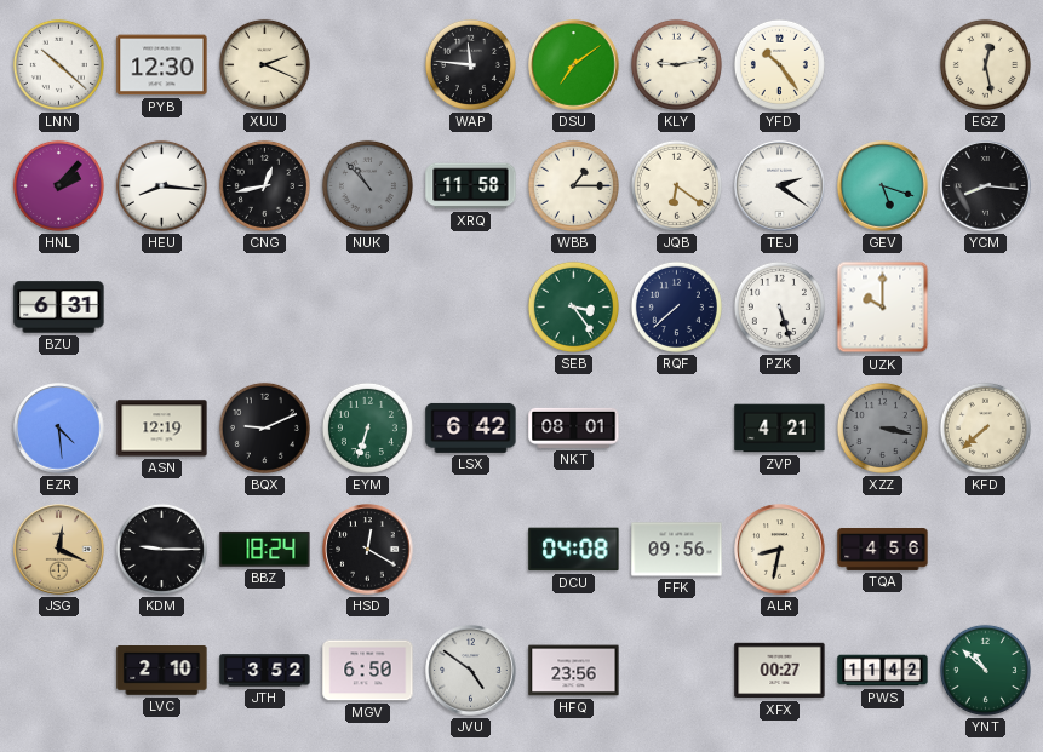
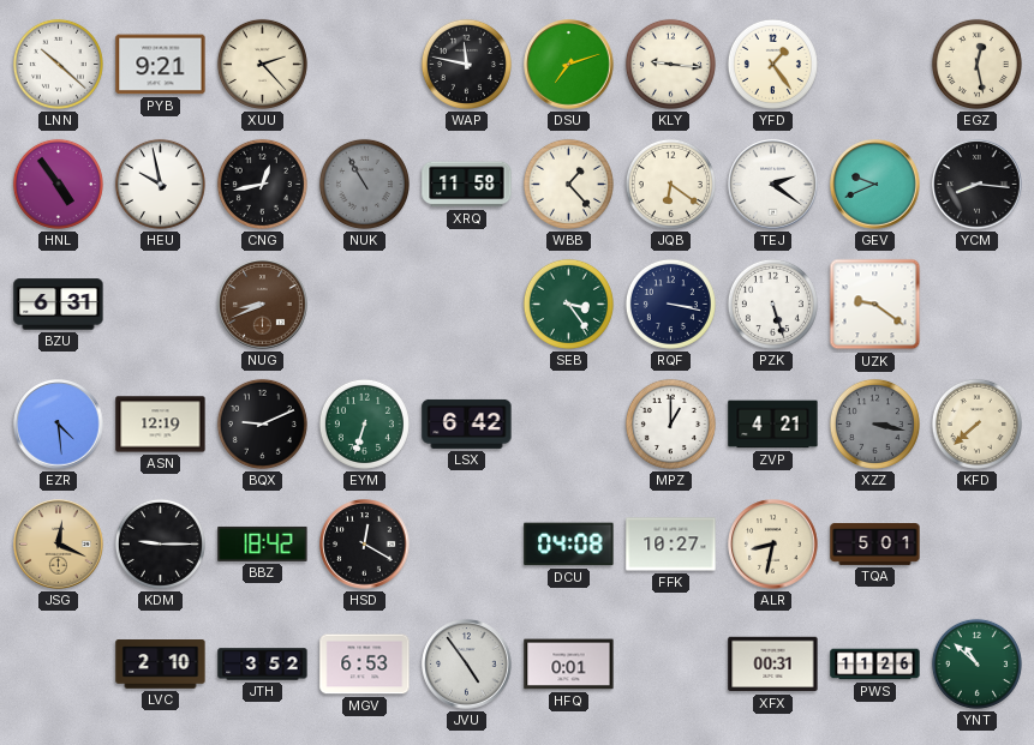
PYB: 12:30 -> 9:21
XUU: 2:19 -> 2:23
WAP: 11:46 -> 11:47
DSU: 7:09 -> 7:12
KLY: 9:13 -> 9:16
YFD: 10:24 -> 1:24
HNL: 2:07 -> 4:54
HEU: 8:16 -> 9:58
NUK: 10:53 -> 10:55
WBB: 1:15 -> 1:23
GEV: 5:18 -> 9:41
NUG: none -> 8:41
RQF: 7:38 -> 3:17
UZK: 10:00 -> 9:21
NKT: 08:01 -> none
MPZ: none -> 1:00
BBZ: 18:24 -> 18:42
FFK: 09:56 -> 10:27
TQA: 4:56 -> 5:01
MGV: 6:50 -> 6:53
JVU: 4:51 -> 4:54
HFQ: 23:56 -> 0:01
XFX: 00:27 -> 00:31
PWS: 11:42 -> 11:26
